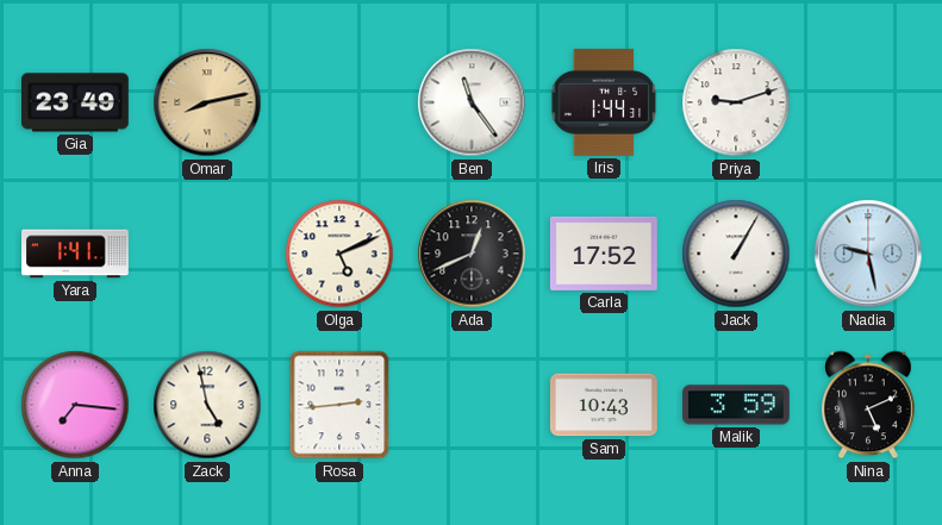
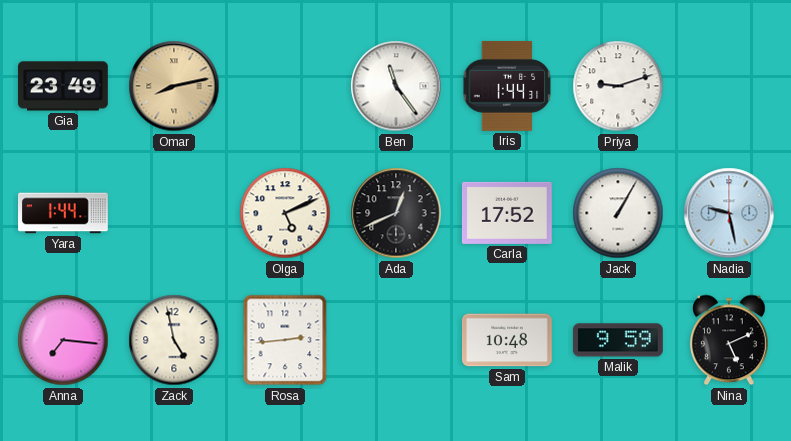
Yara: 1:41 -> 1:44
Sam: 10:43 -> 10:48
Malik: 3:59 -> 9:59
